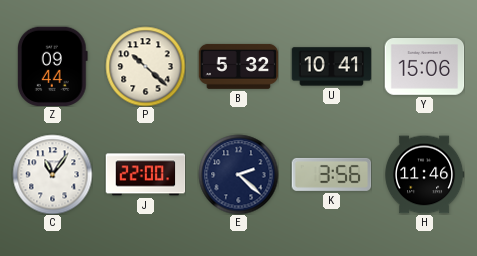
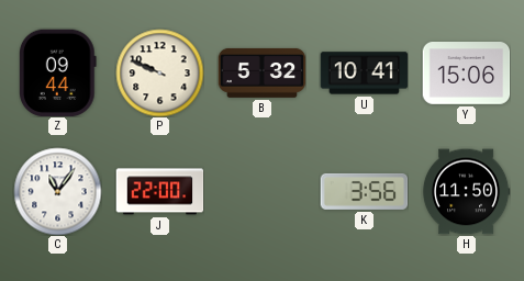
P: 10:22 -> 9:49
E: 2:22 -> none
H: 11:46 -> 11:50
